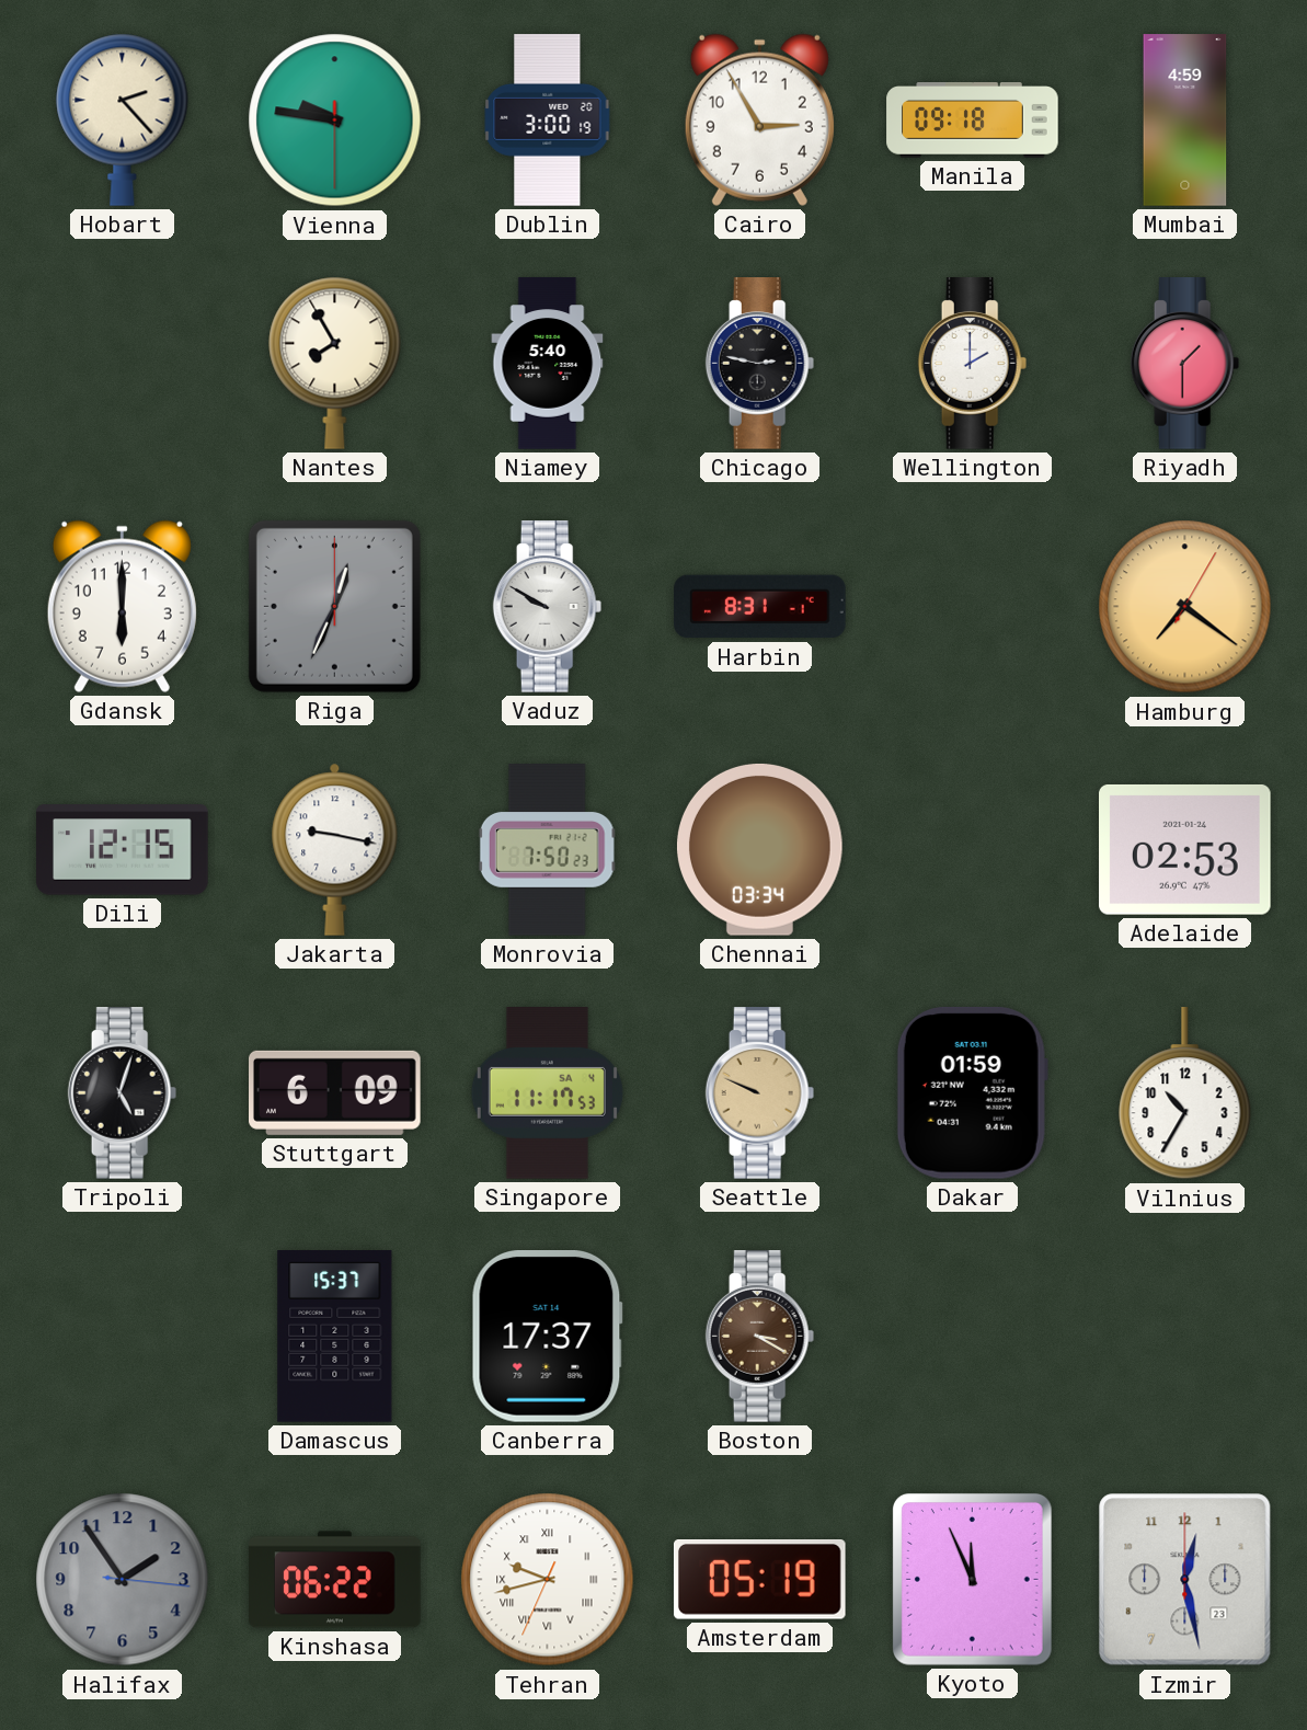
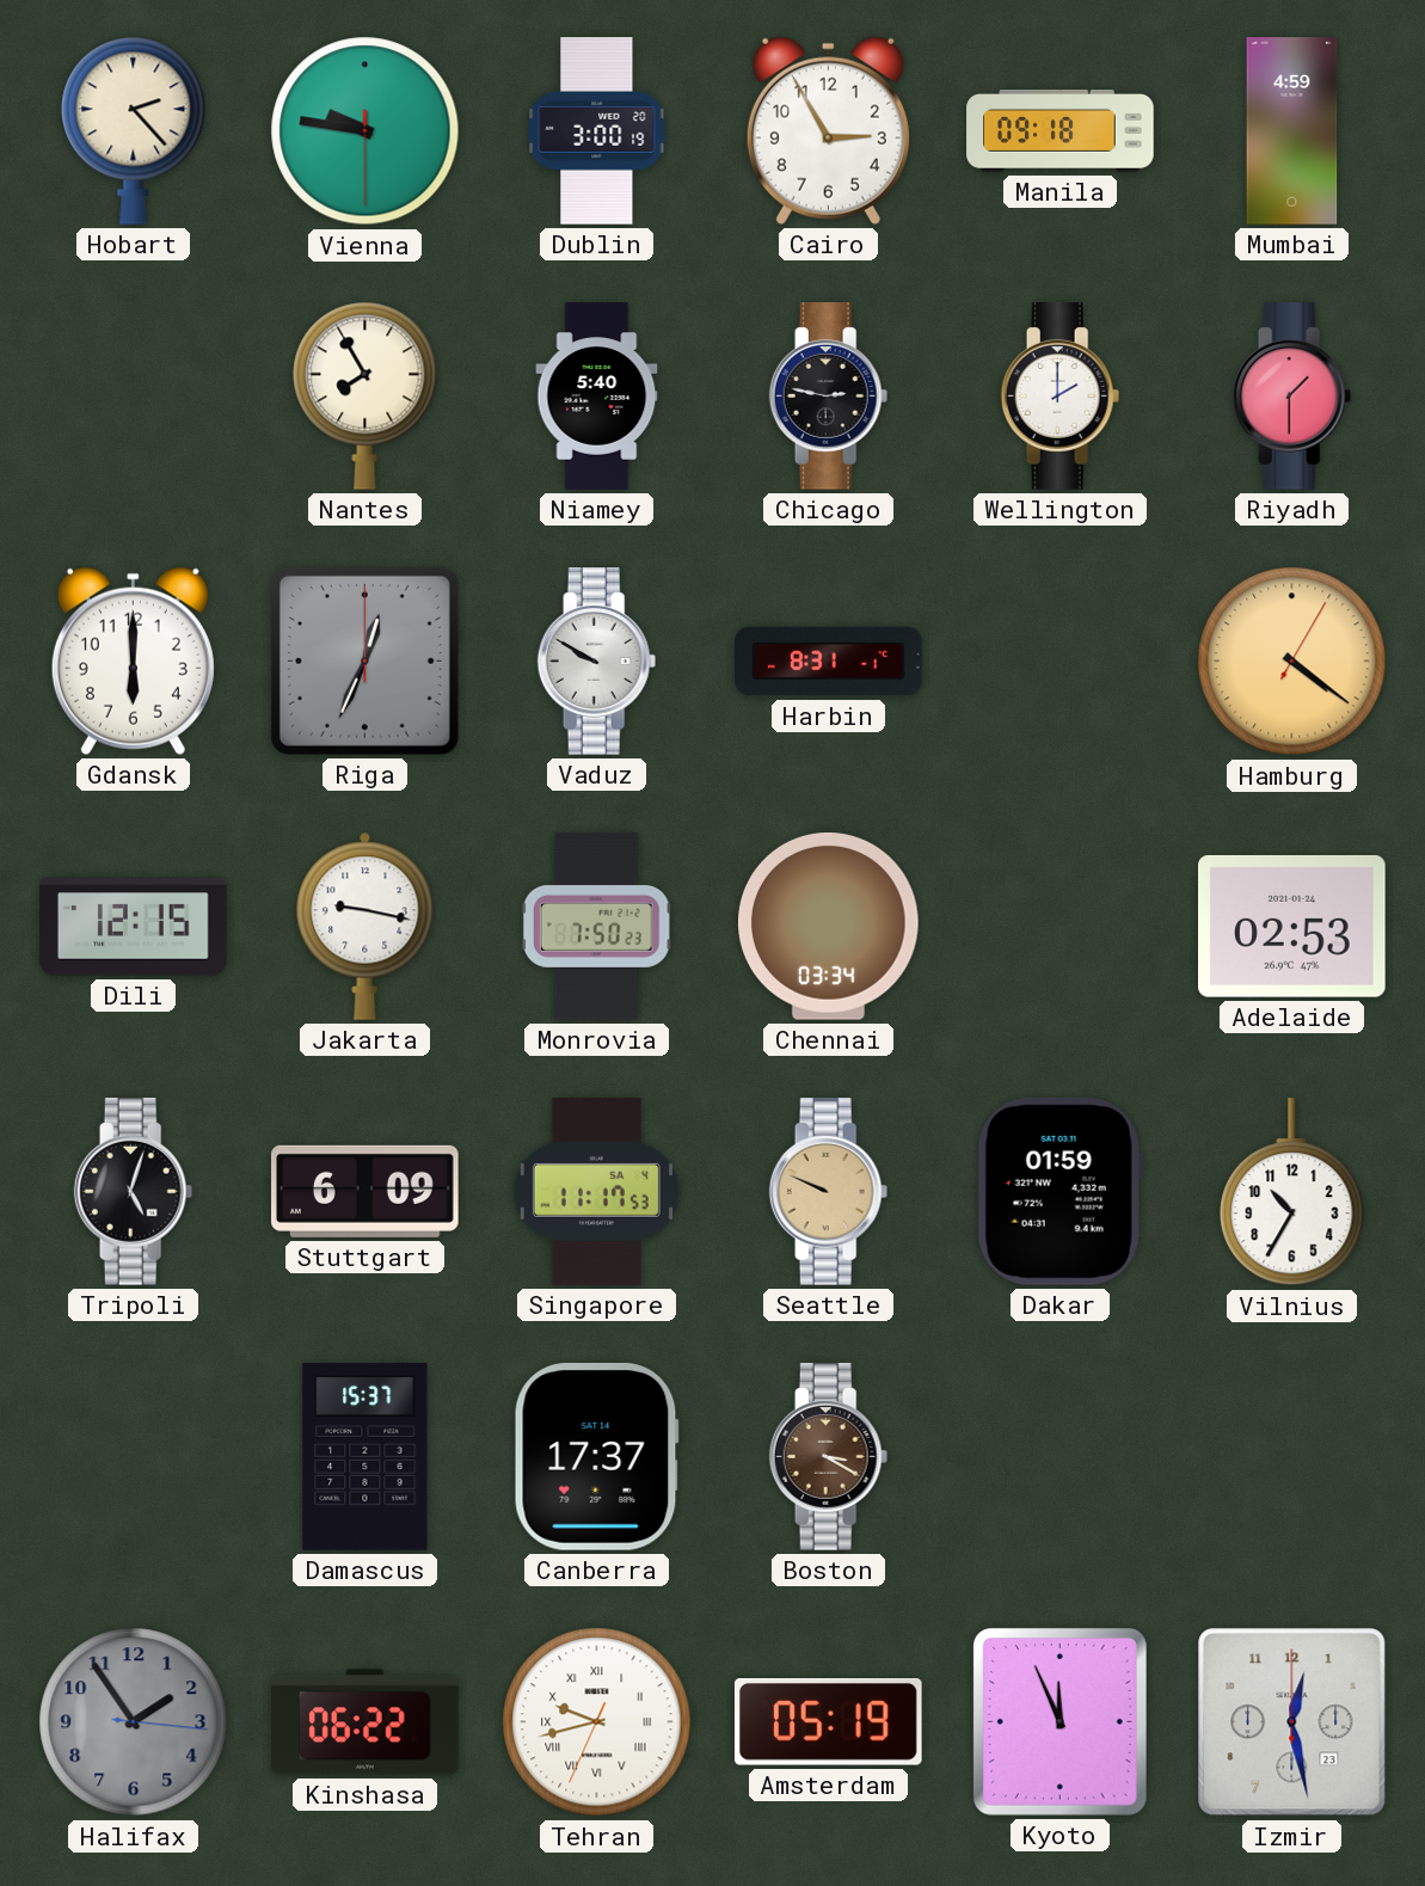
Hamburg: 7:21 -> 4:21
